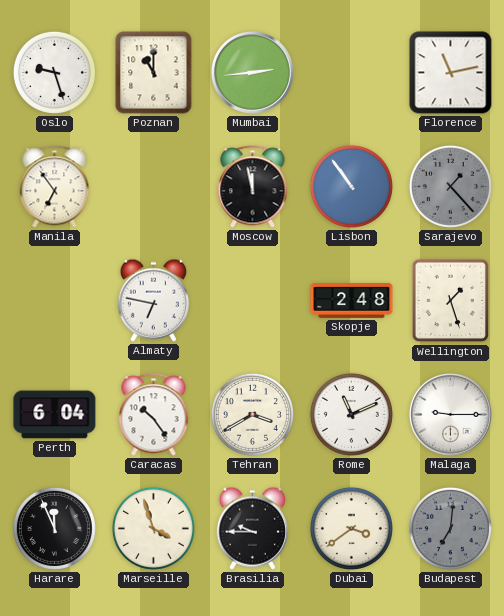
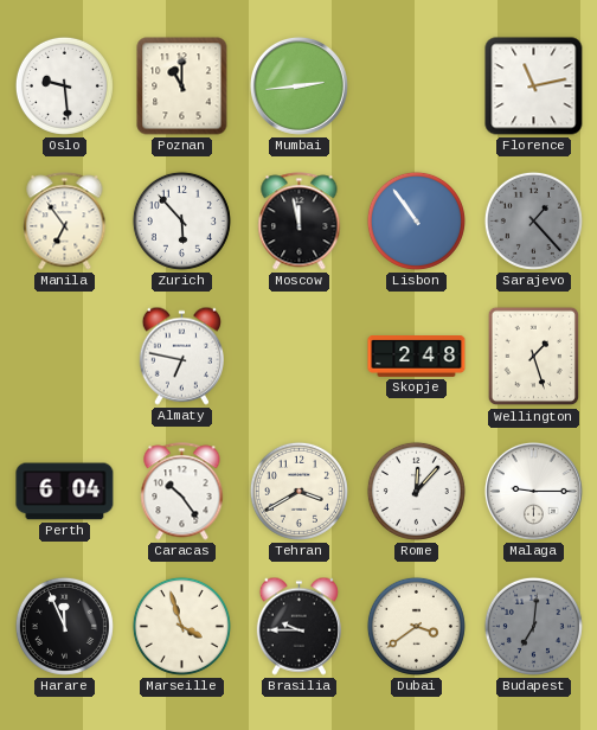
Oslo: 9:27 -> 9:29
Zurich: none -> 5:53
Rome: 11:11 -> 12:07
